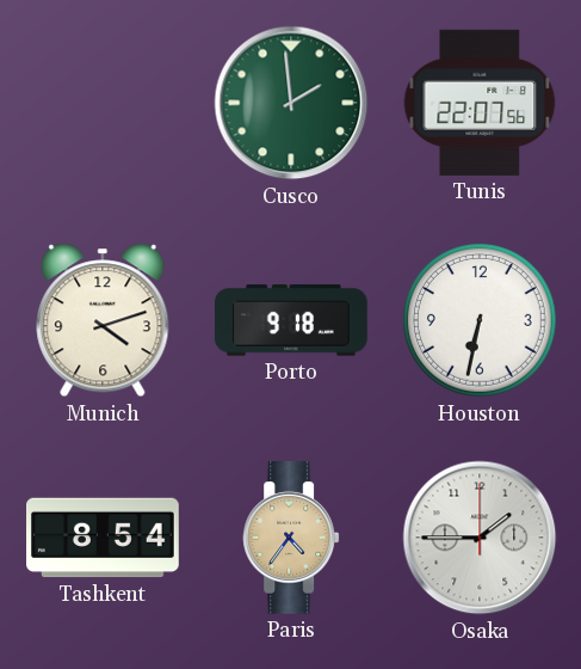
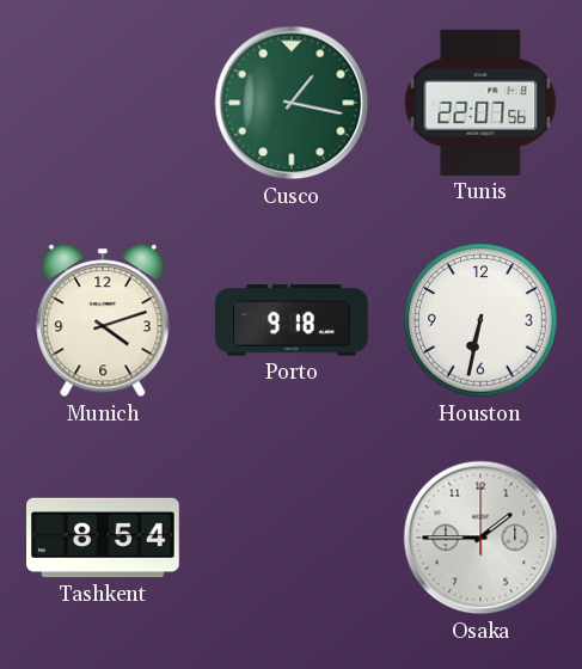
Cusco: 1:59 -> 1:17
Paris: 4:36 -> none
